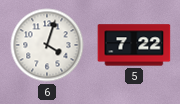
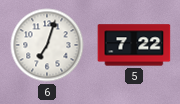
6: 4:03 -> 7:03
